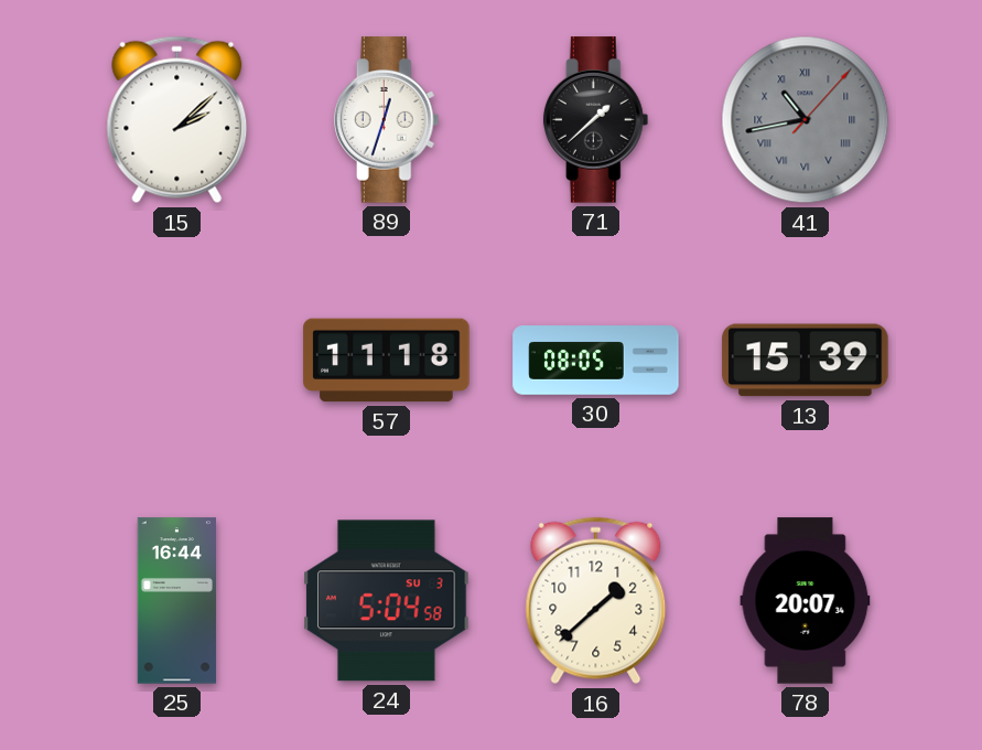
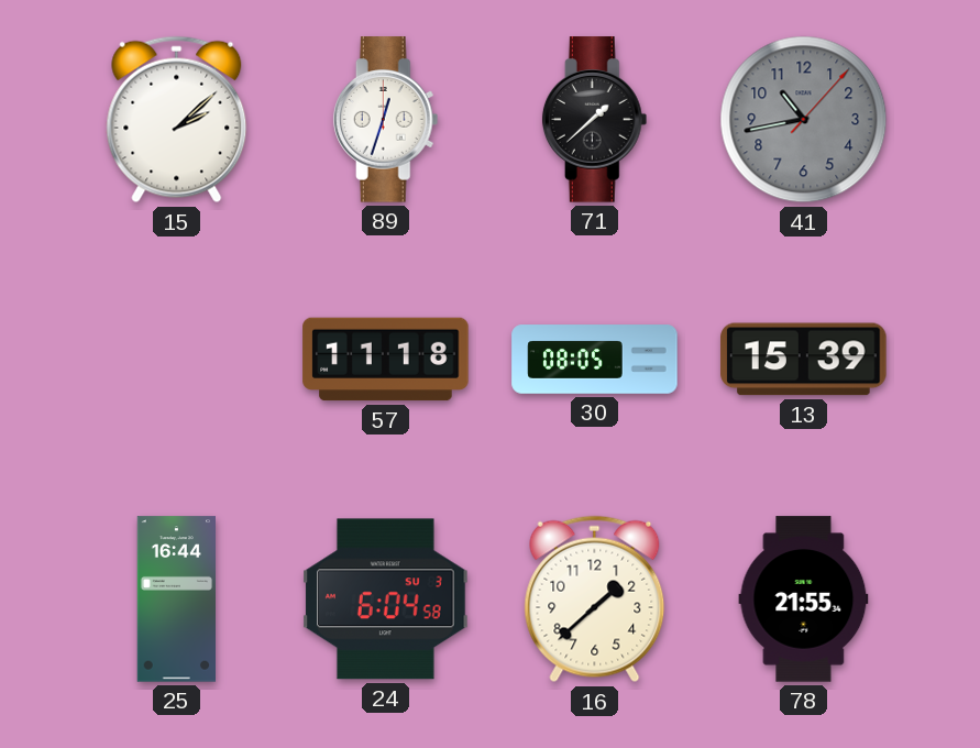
41 numerals: Roman -> Arabic
24: 5:04 -> 6:04
78: 20:07 -> 21:55
